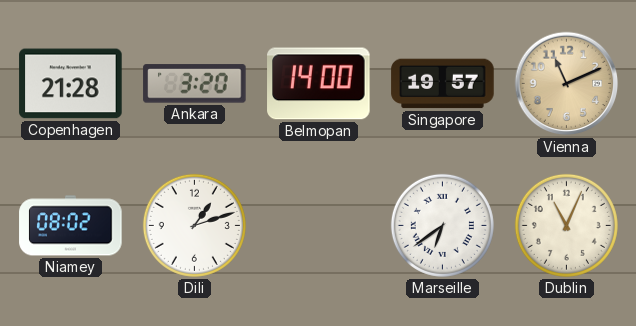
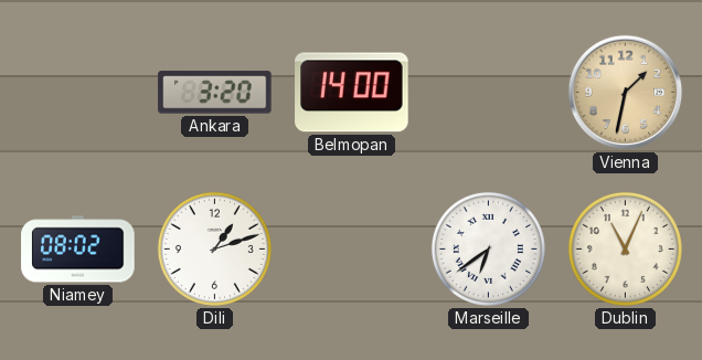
Copenhagen: 21:28 -> none
Singapore: 19:57 -> none
Vienna: 11:11 -> 1:32
